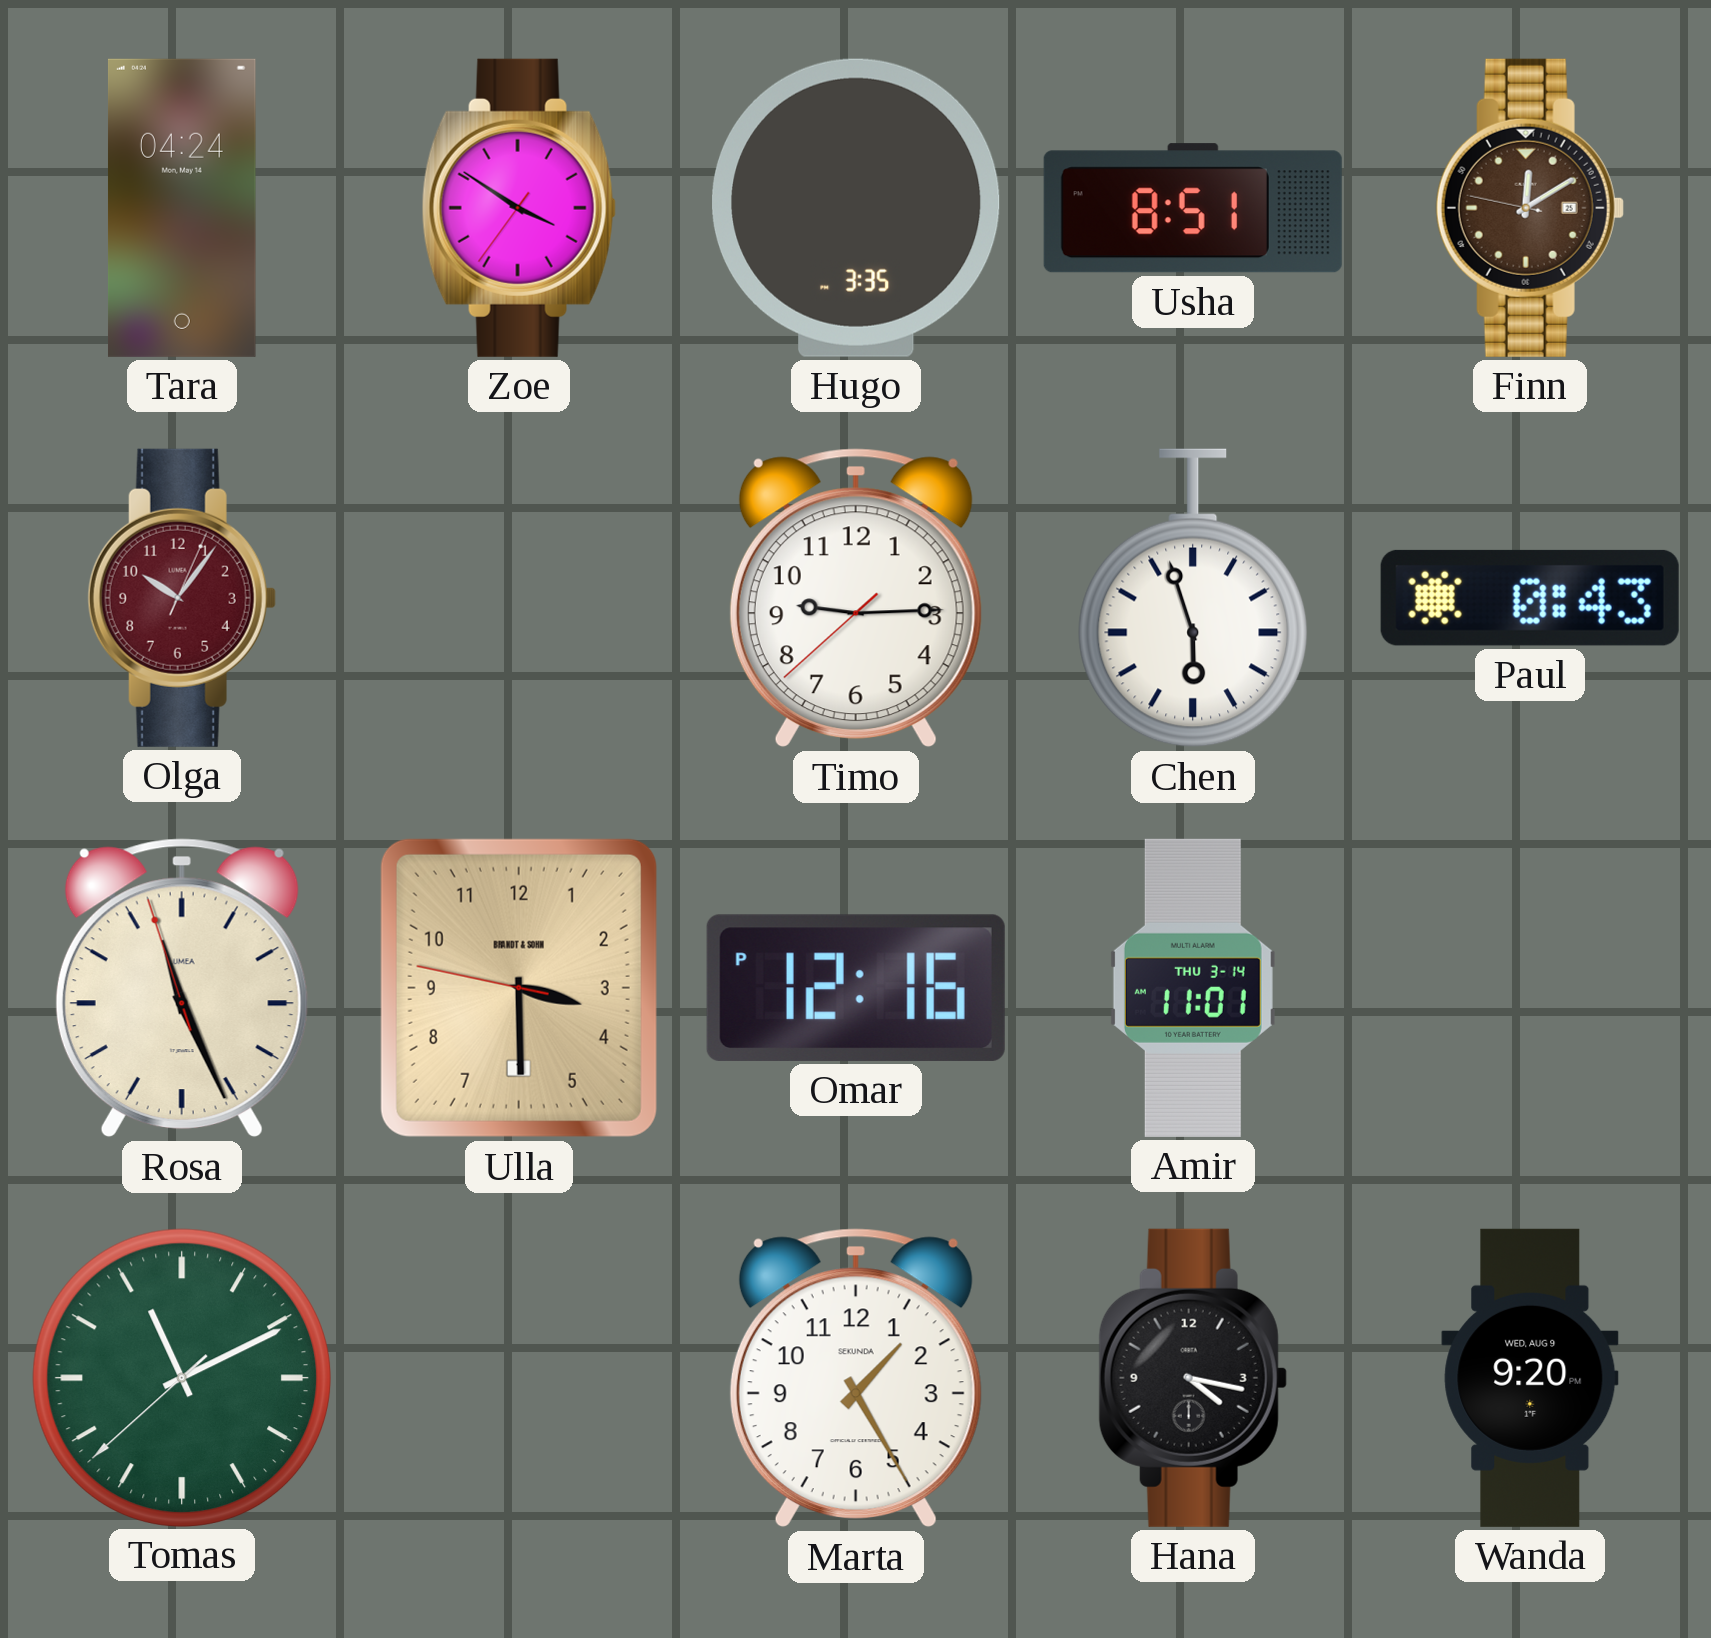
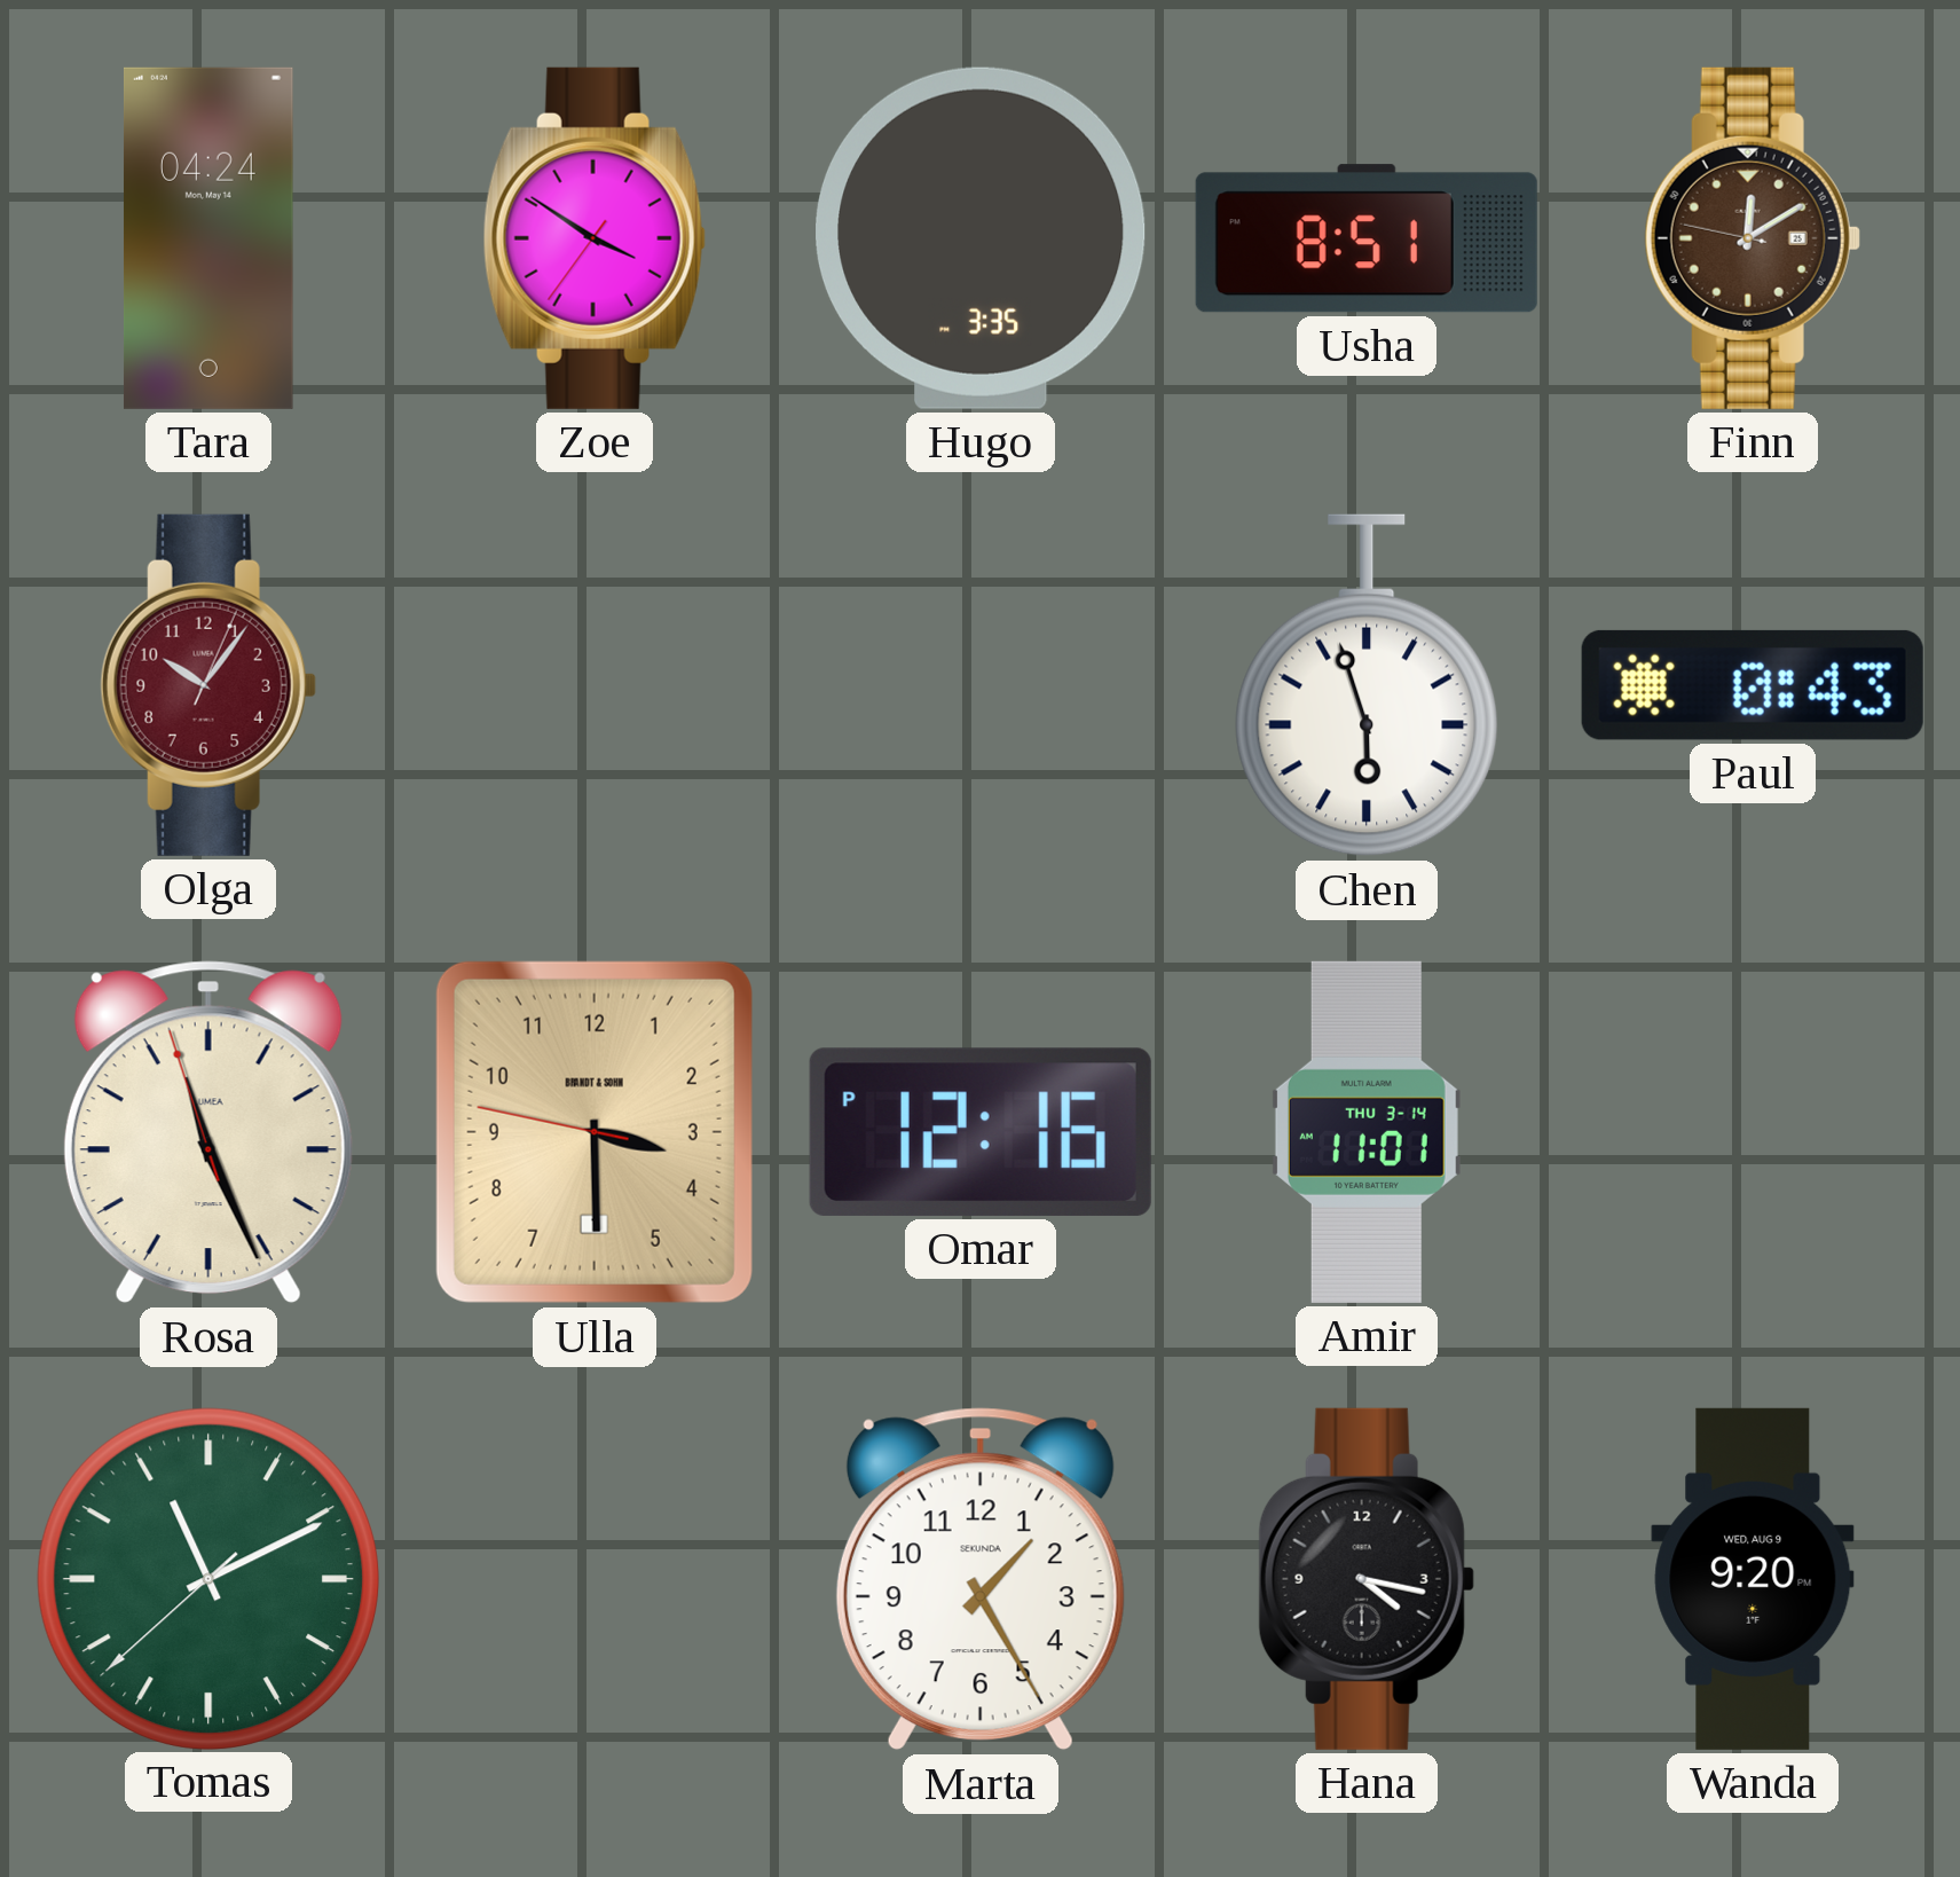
Timo: 9:14 -> none
